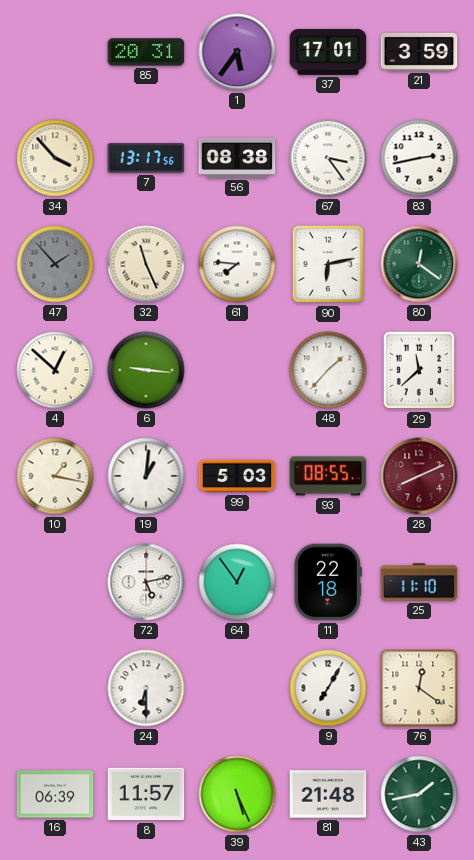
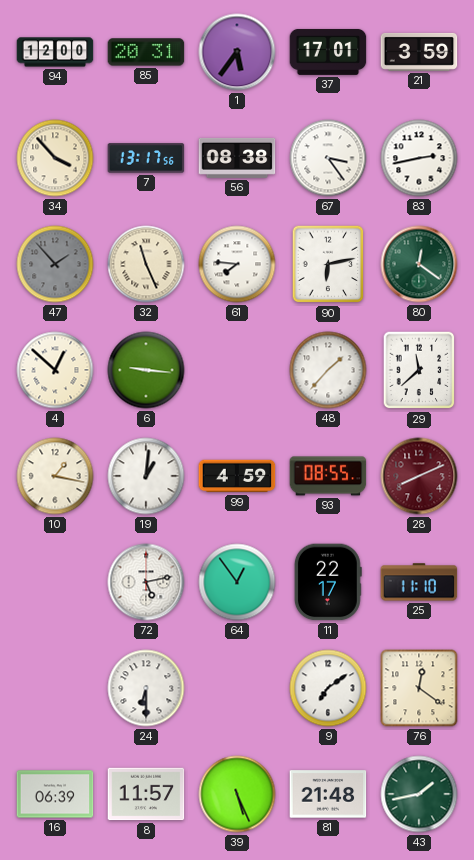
94: none -> 12:00
99: 5:03 -> 4:59
11: 22:18 -> 22:17
9: 7:05 -> 7:09
